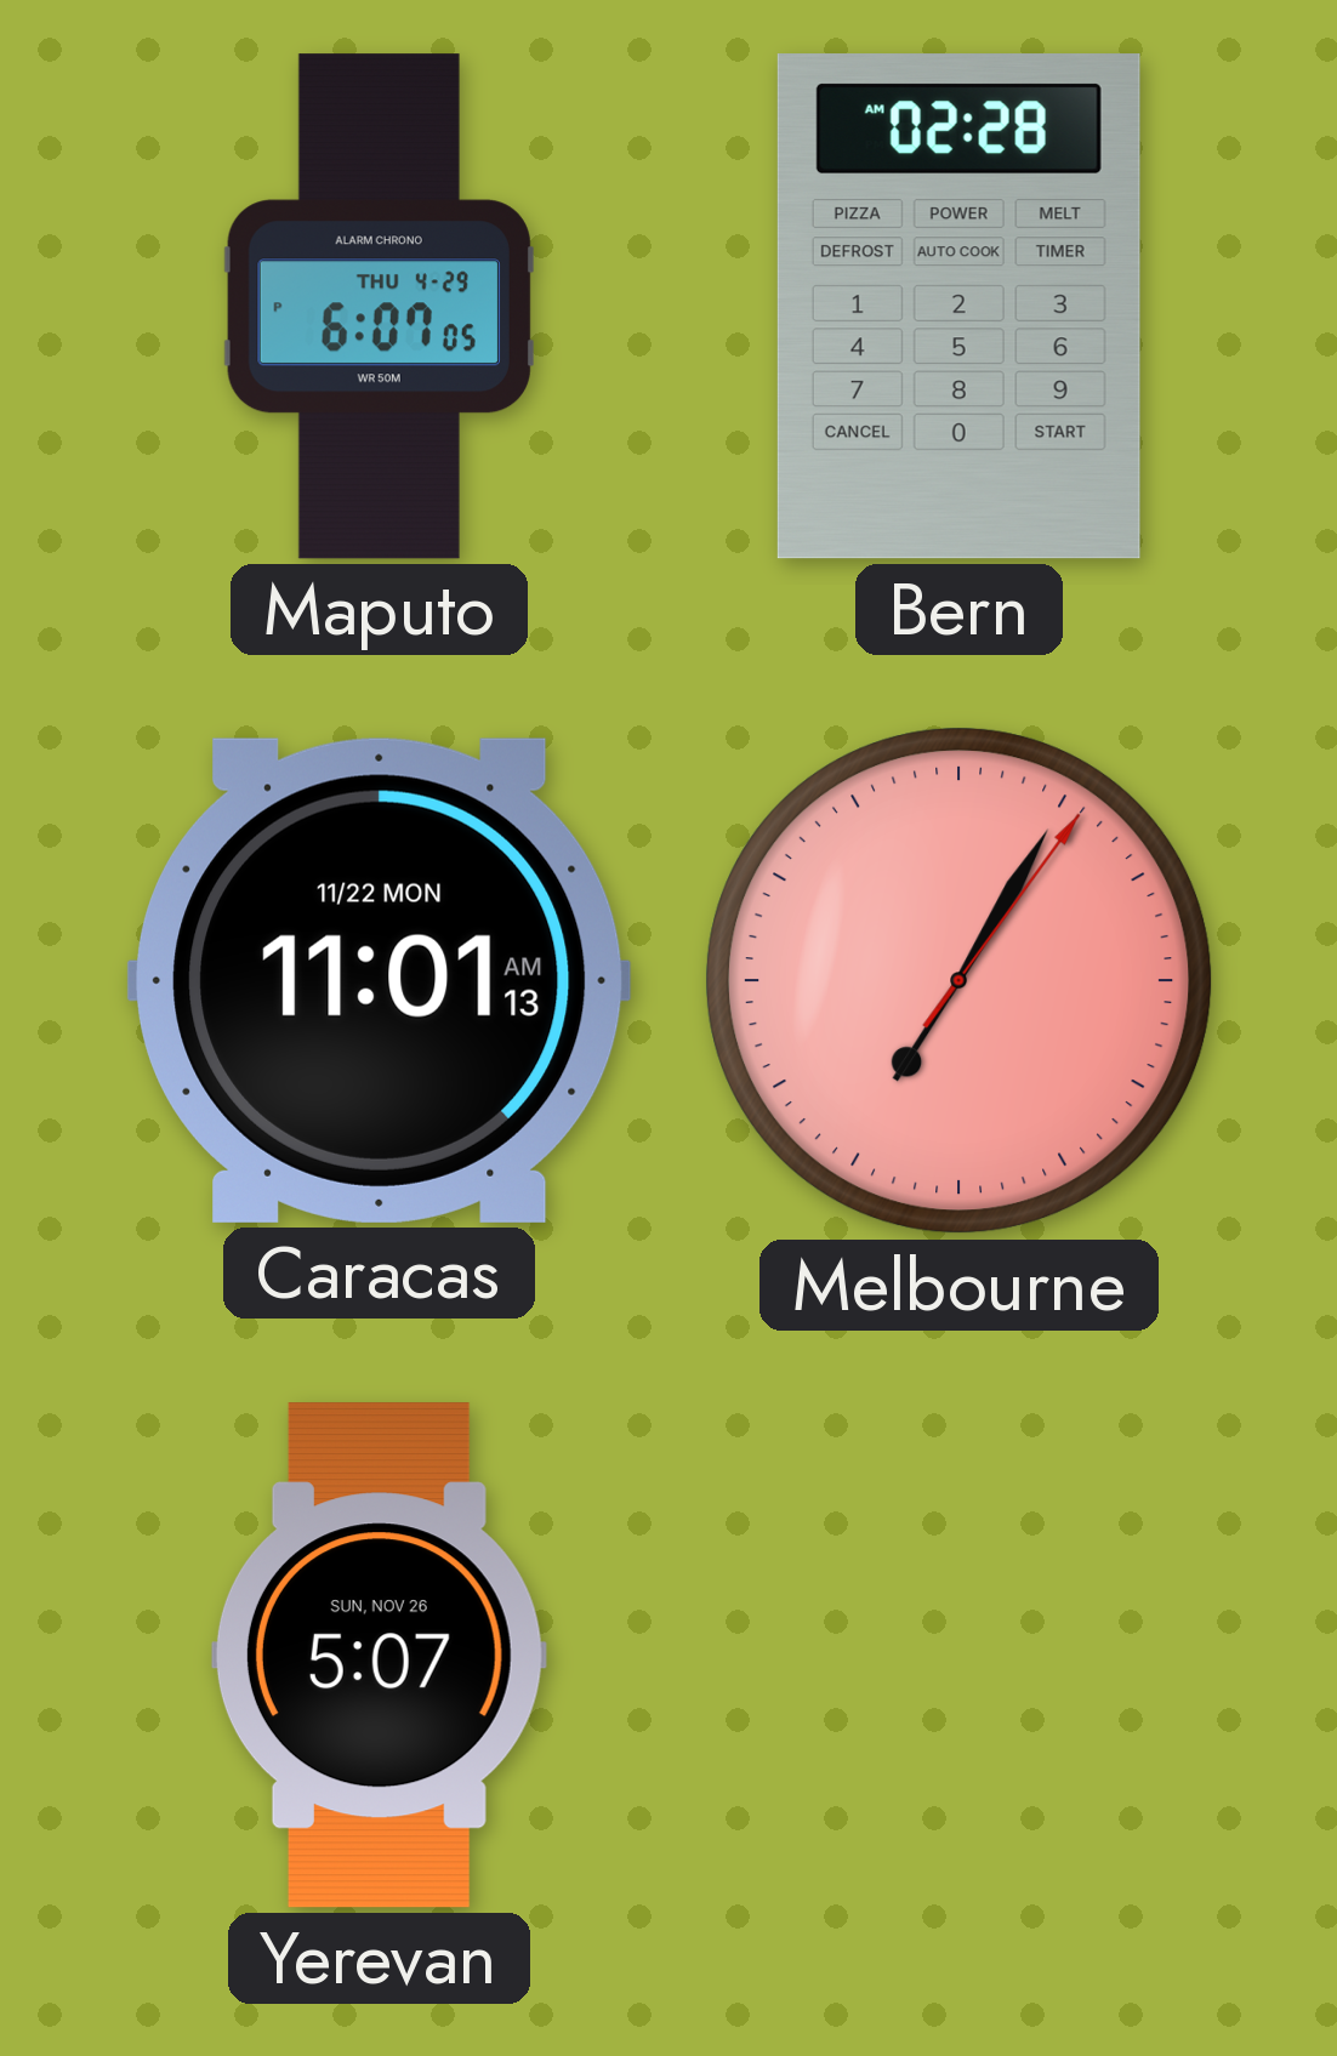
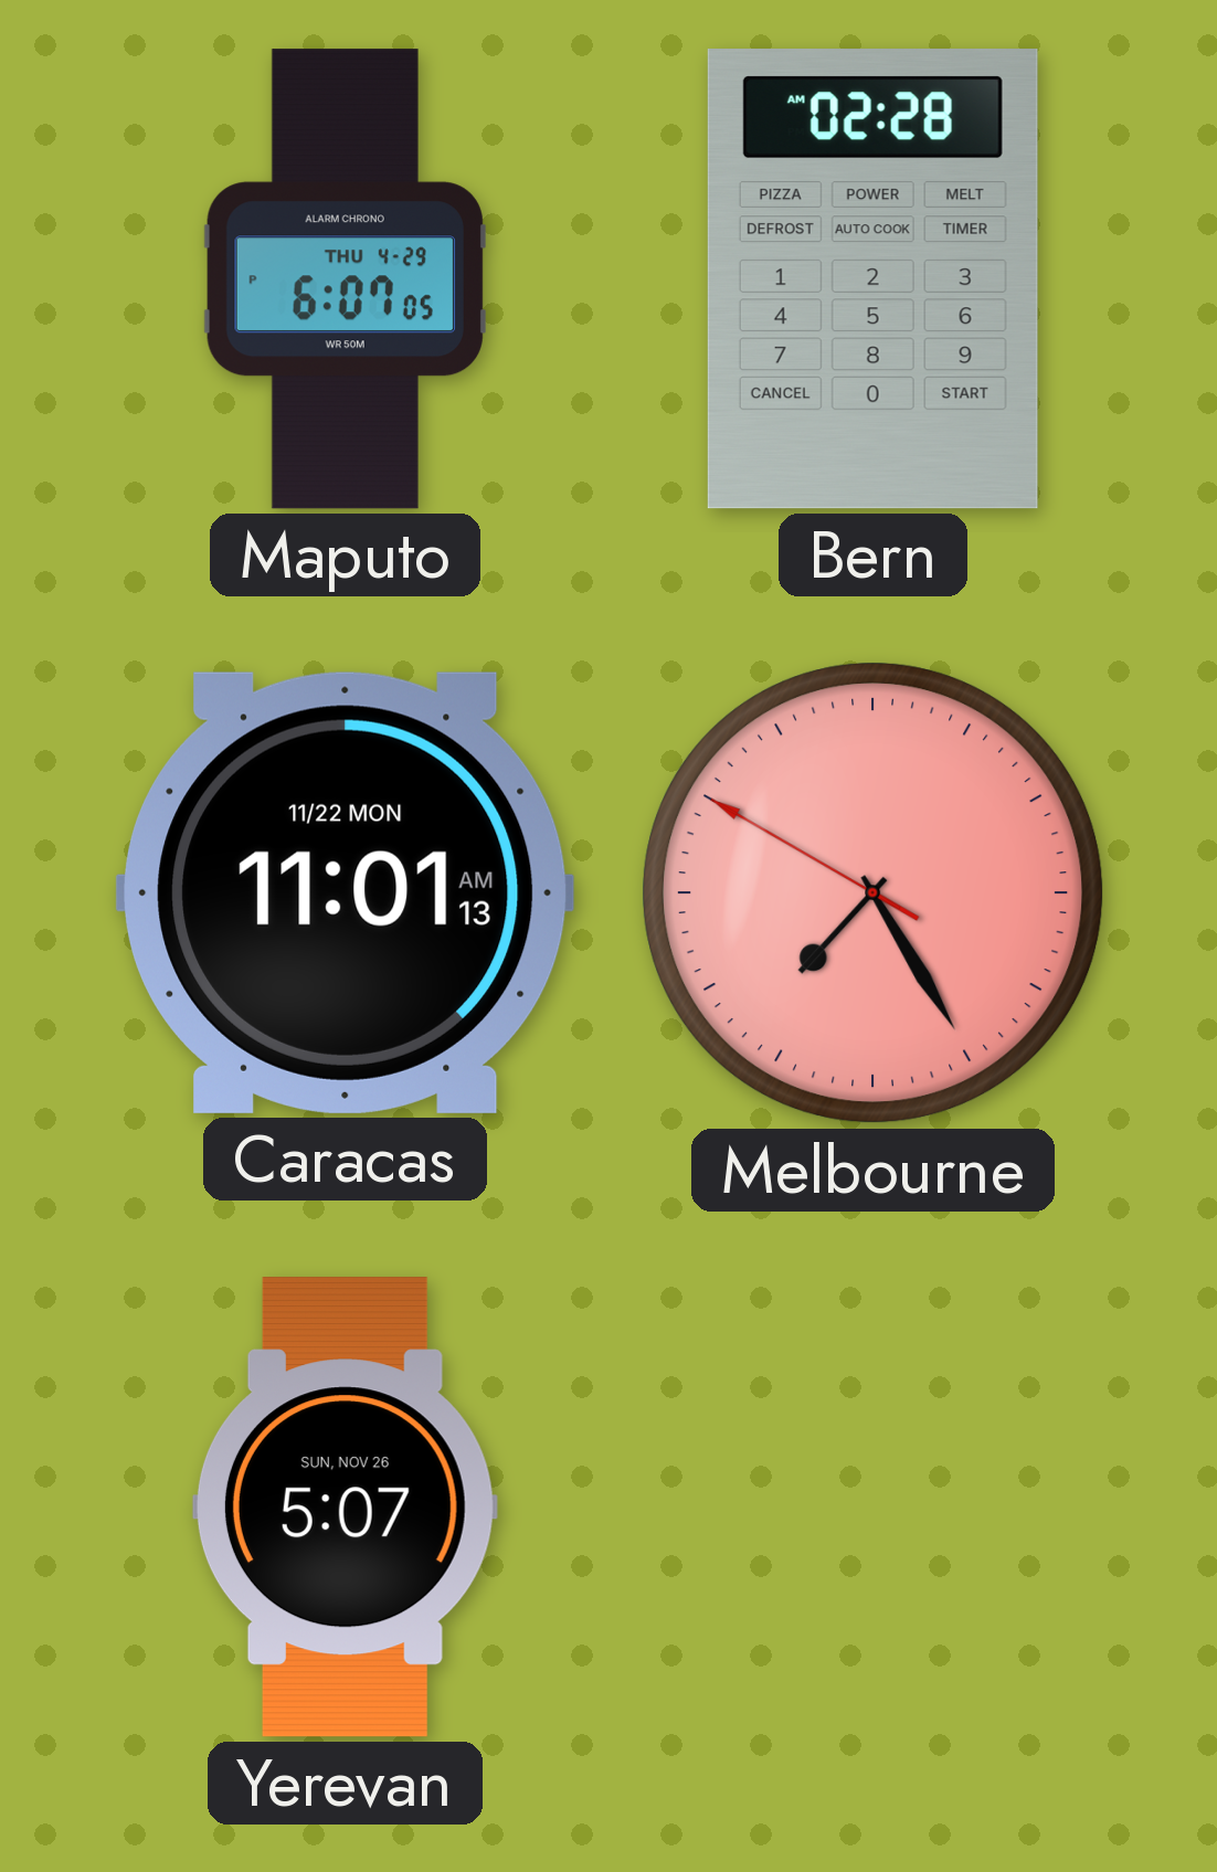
Melbourne: 7:05 -> 7:24
